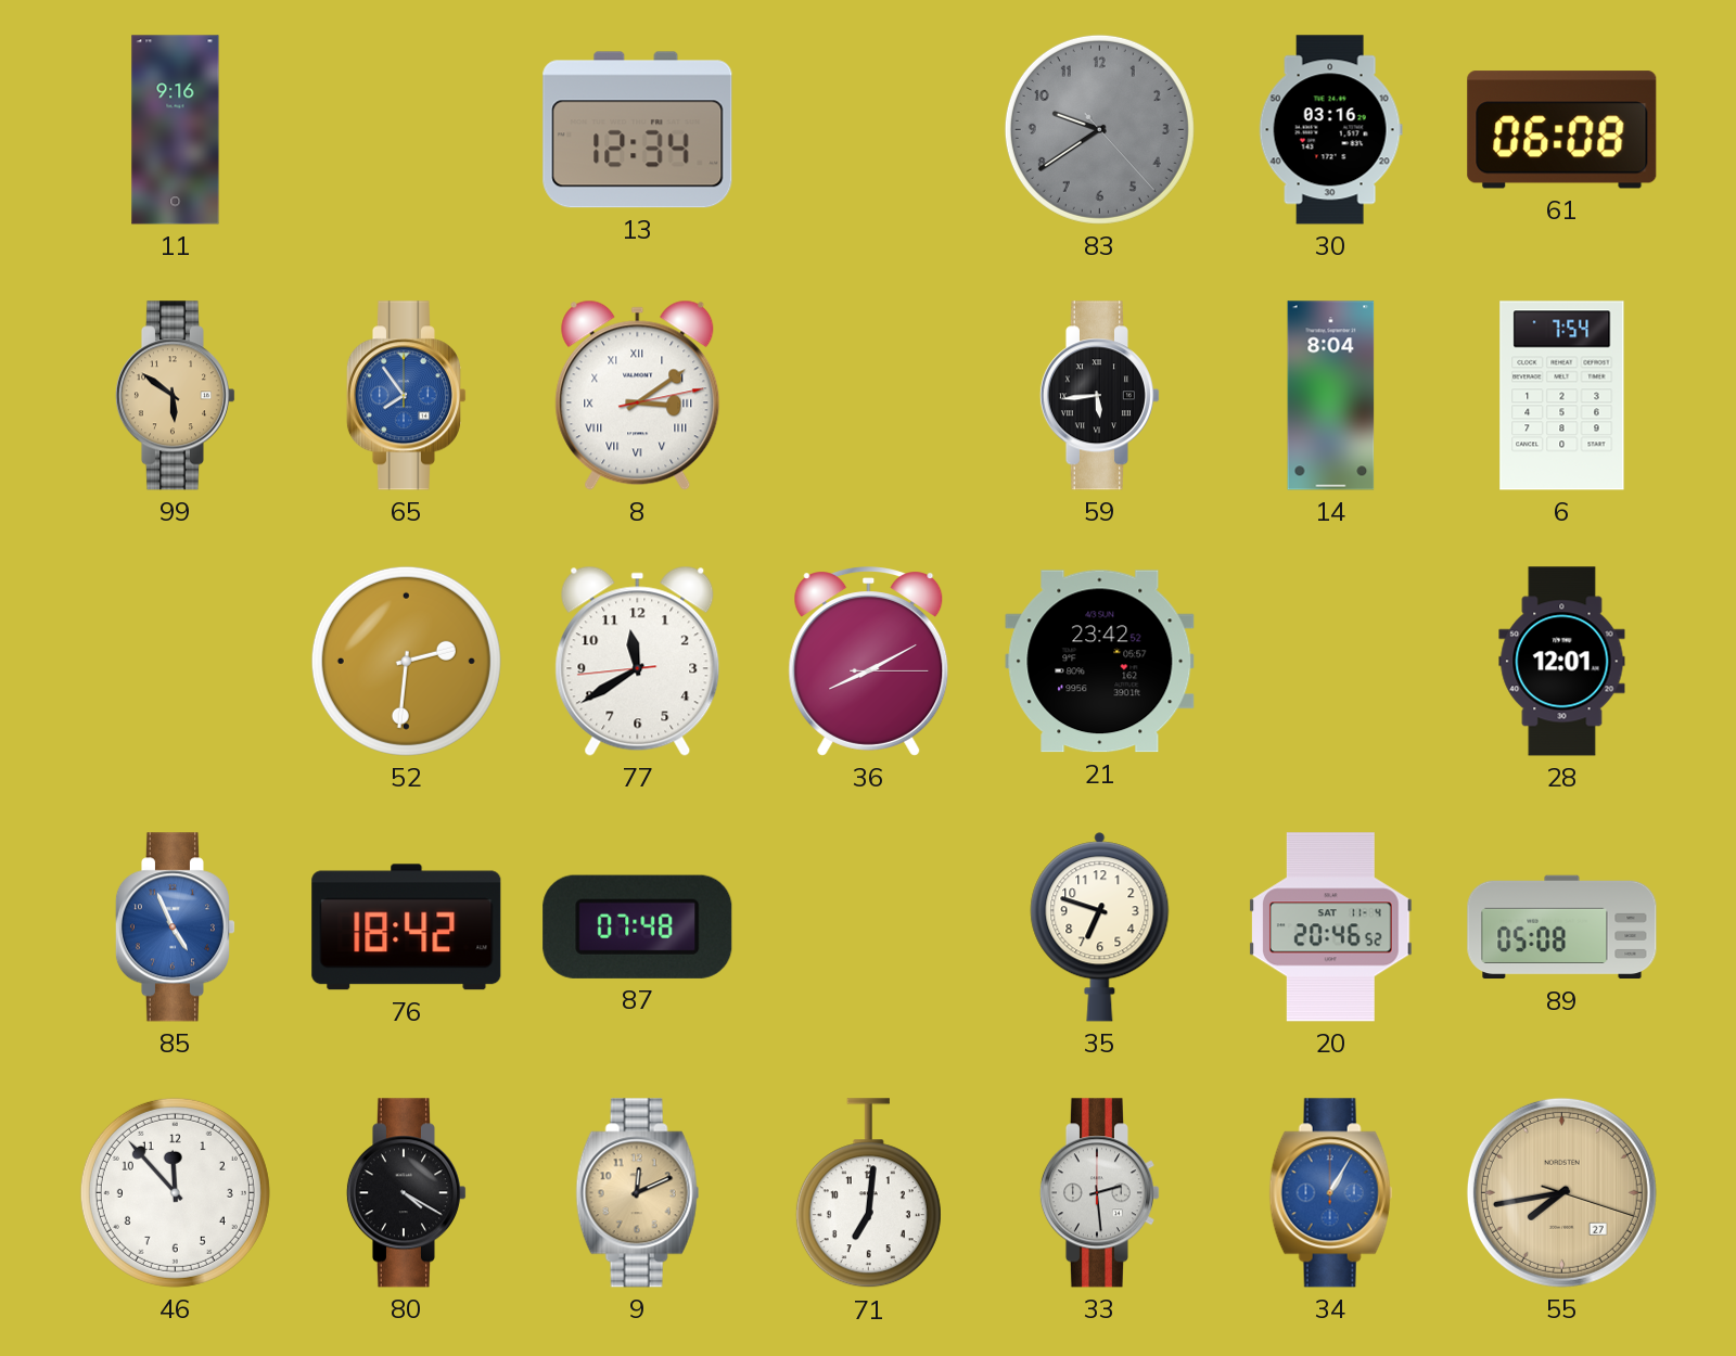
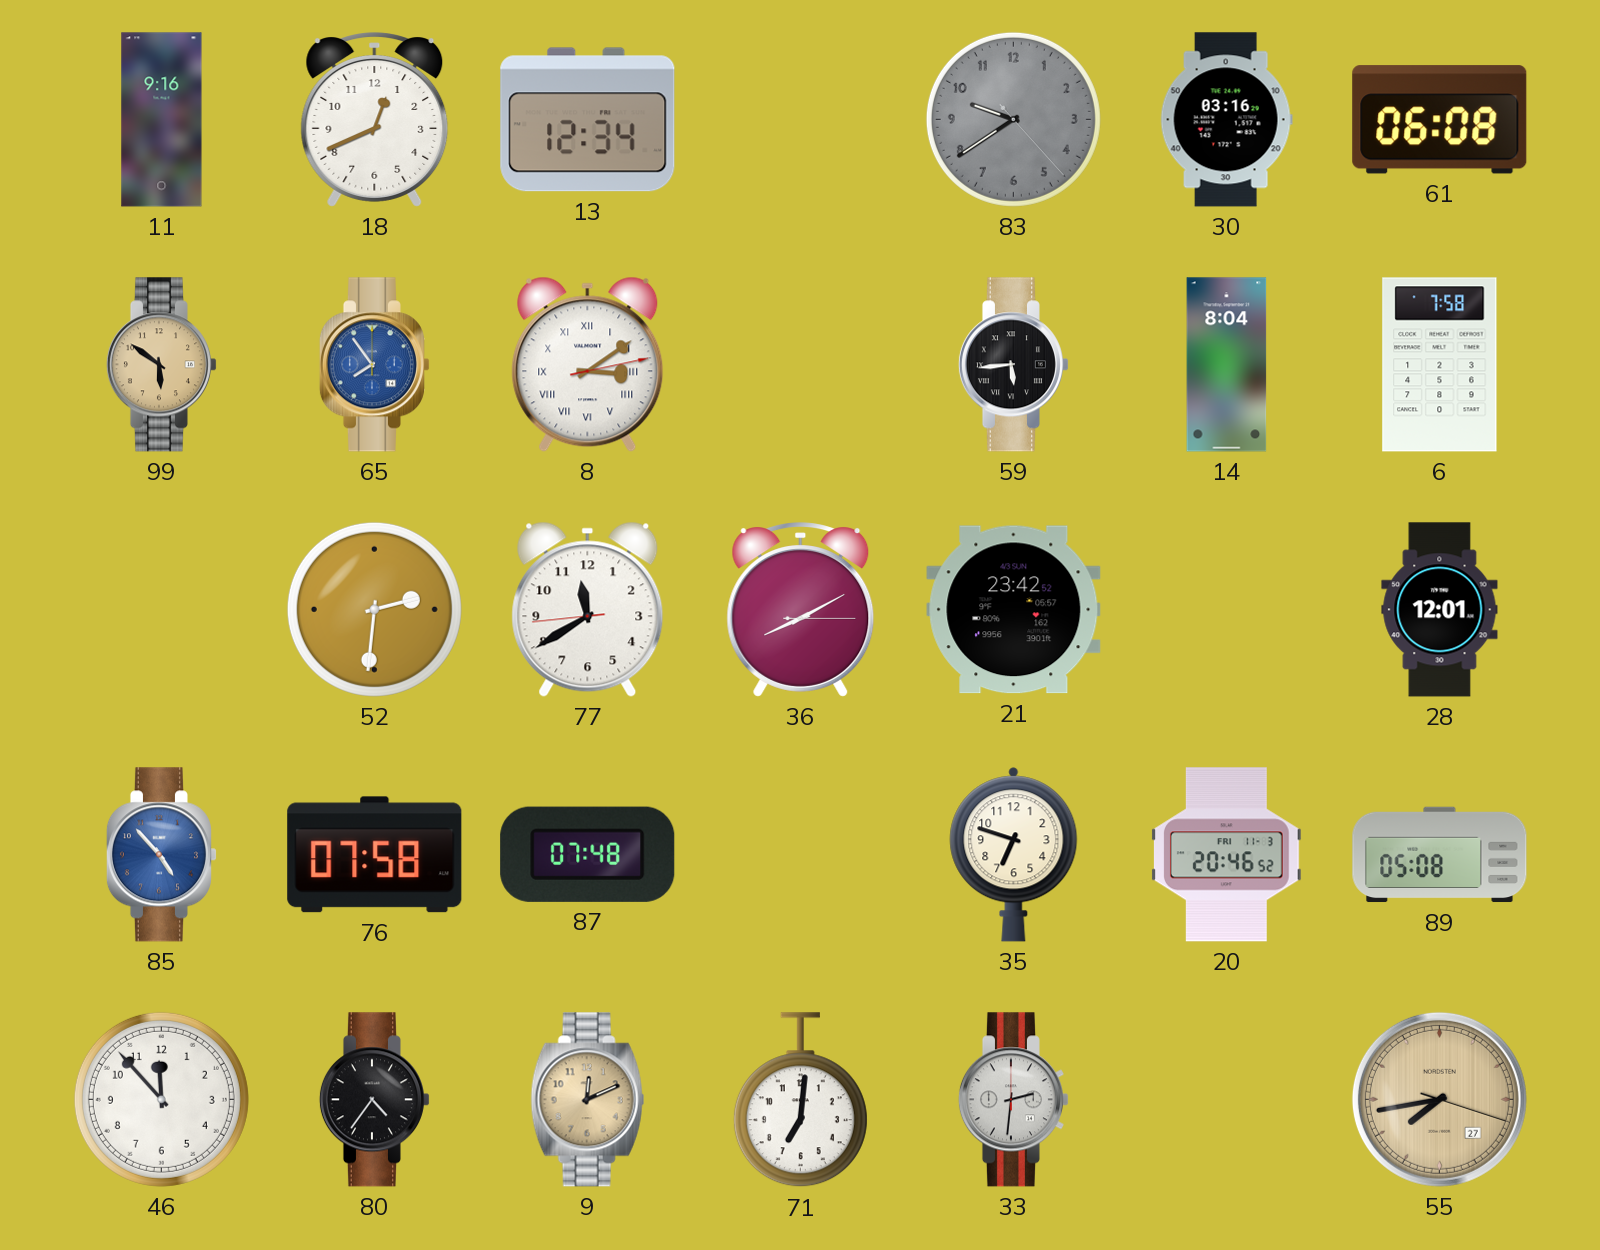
18: none -> 12:41
6: 7:54 -> 7:58
85: 4:56 -> 4:53
76: 18:42 -> 07:58
20 date: SAT 11-4 -> FRI 11-3
80: 4:20 -> 4:36
33: 2:29 -> 2:31
34: 1:05 -> none
